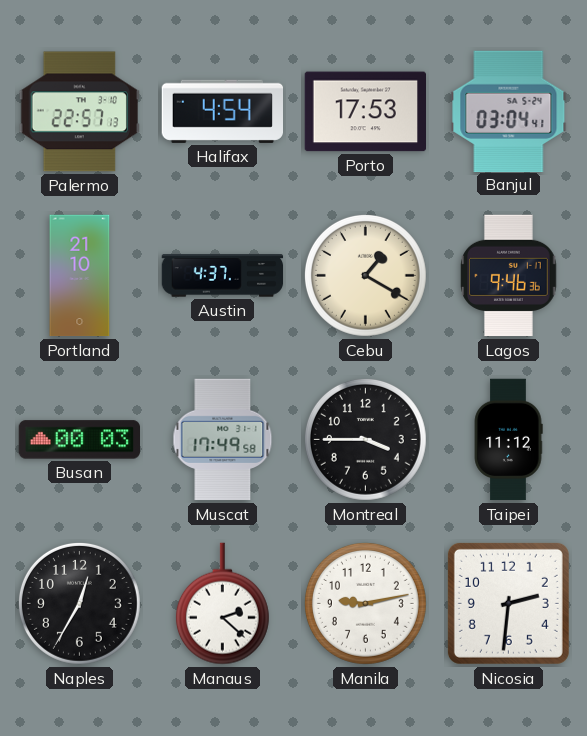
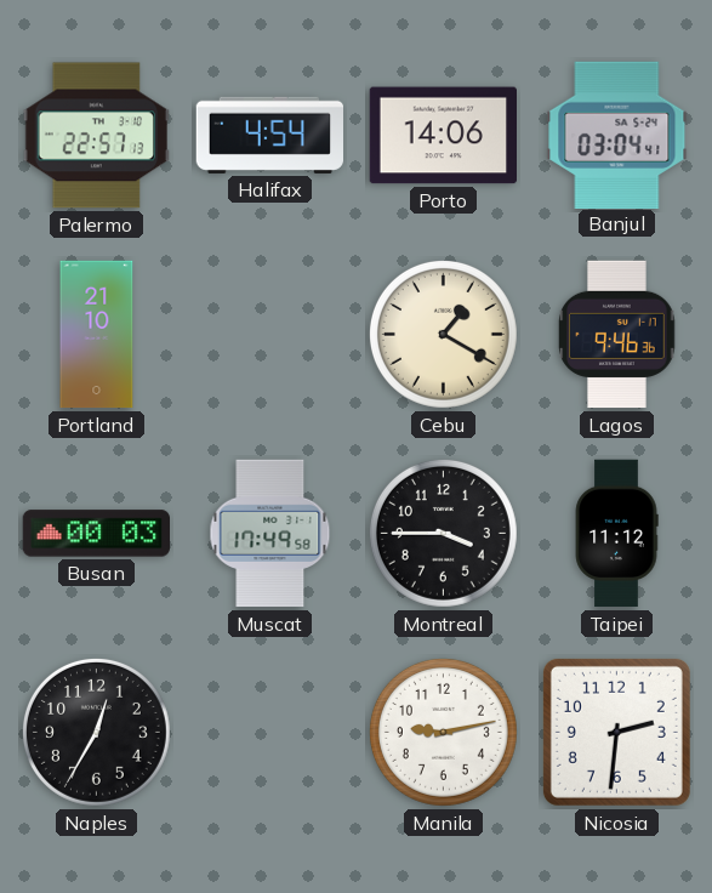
Porto: 17:53 -> 14:06
Austin: 4:37 -> none
Manaus: 2:22 -> none
